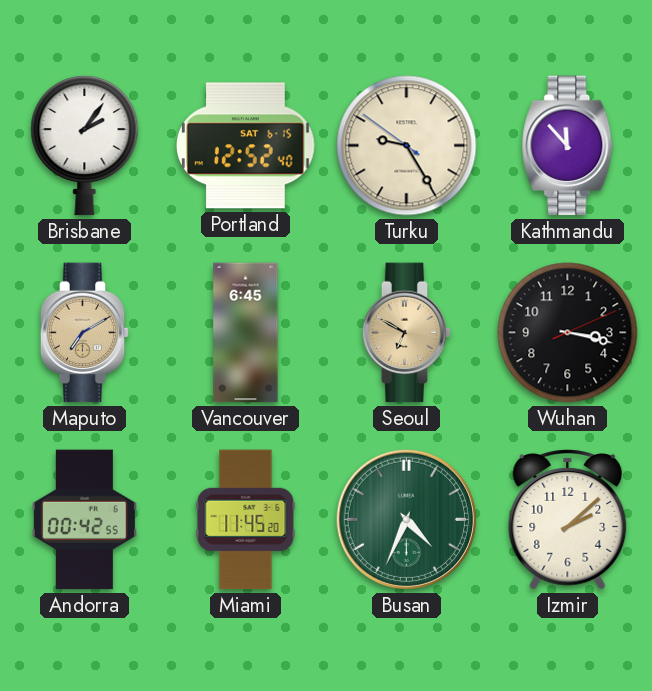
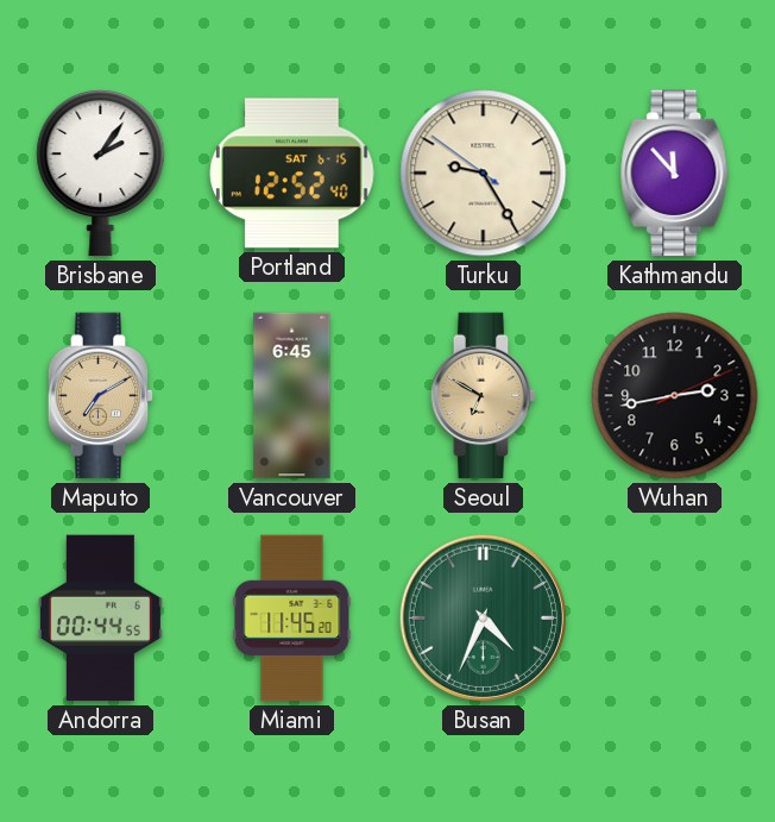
Wuhan: 3:17 -> 2:43
Andorra: 00:42 -> 00:44
Izmir: 2:08 -> none
